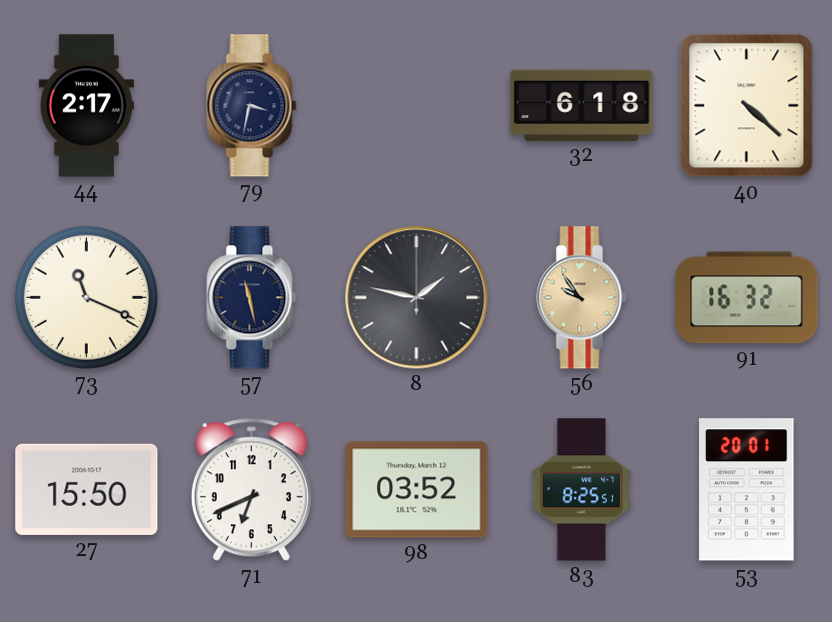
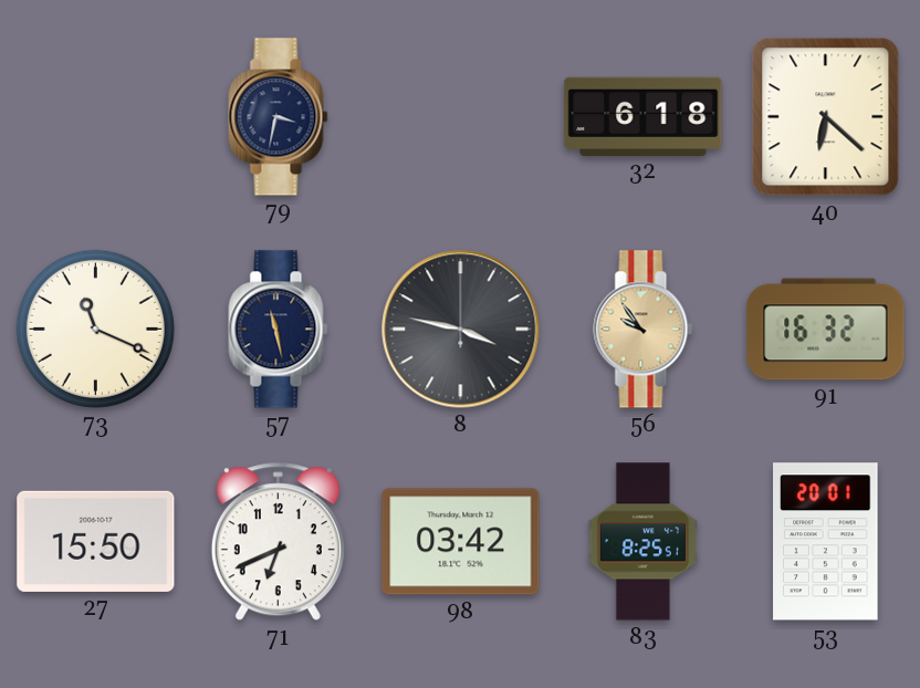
44: 2:17 -> none
40: 4:22 -> 6:22
8: 1:47 -> 3:47
98: 03:52 -> 03:42
